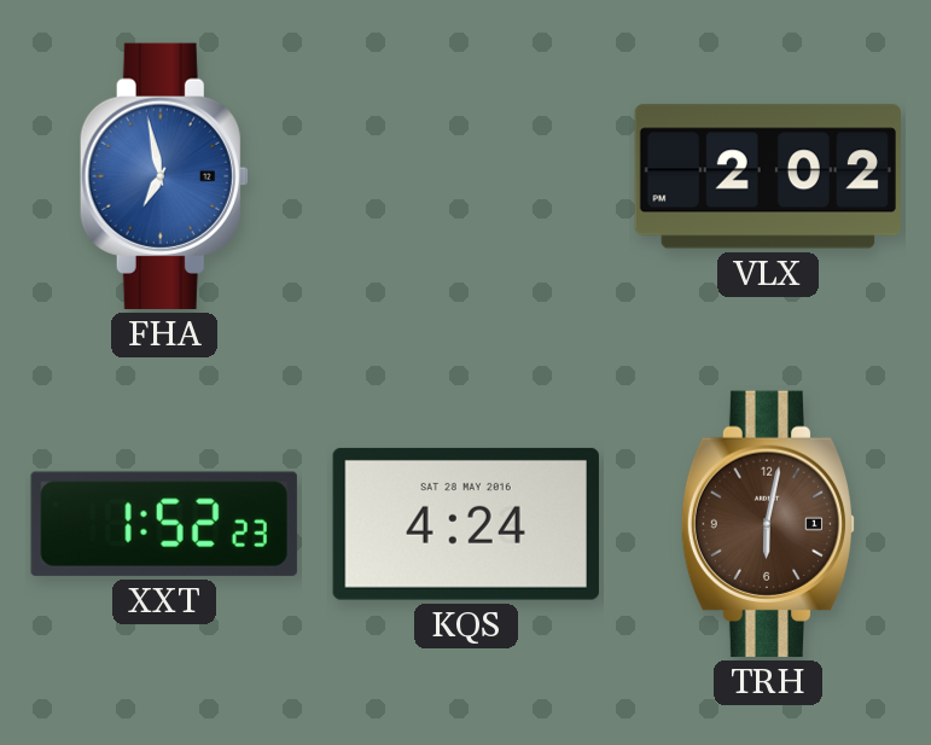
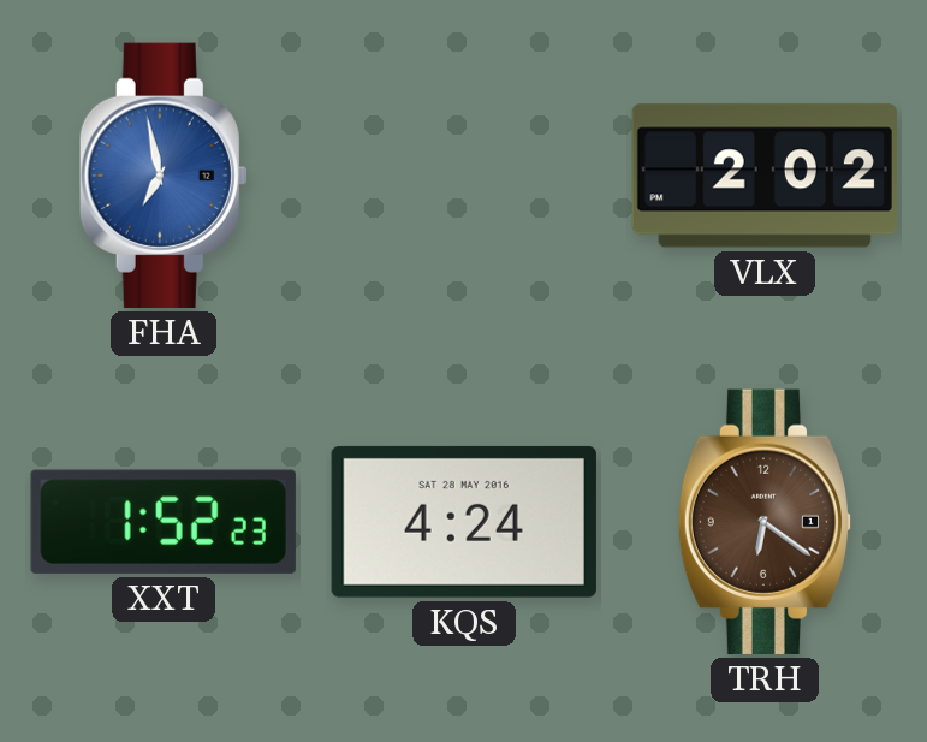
TRH: 6:02 -> 6:21
